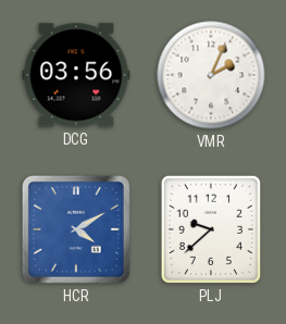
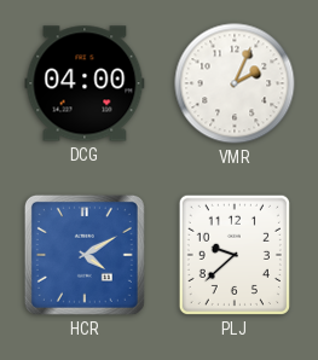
DCG: 03:56 -> 04:00
